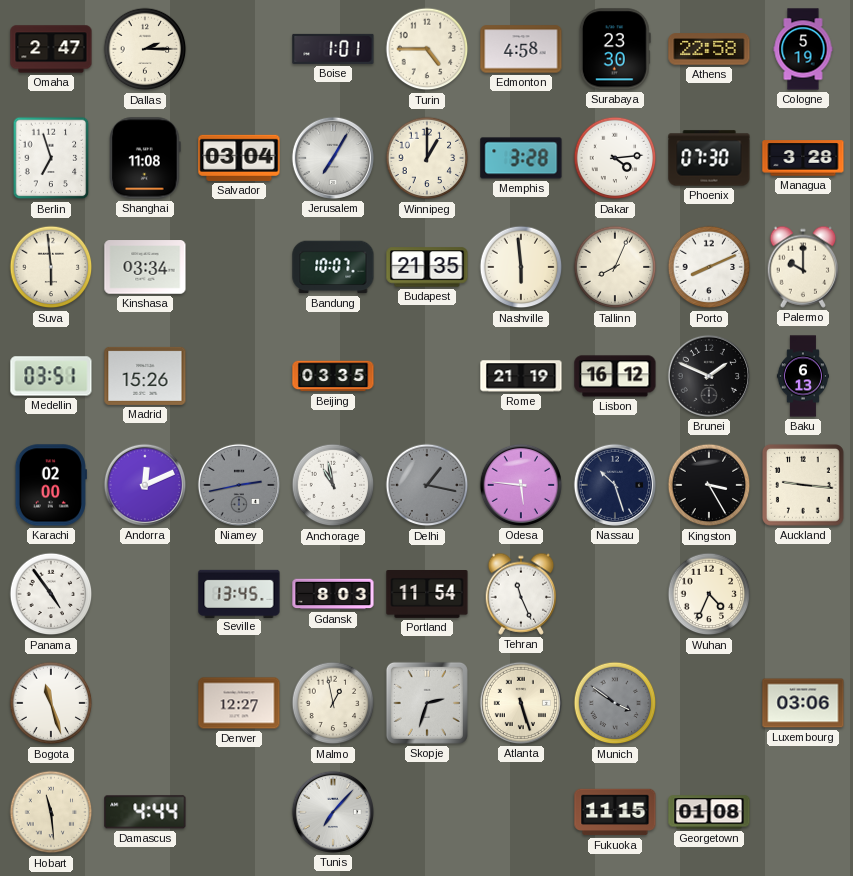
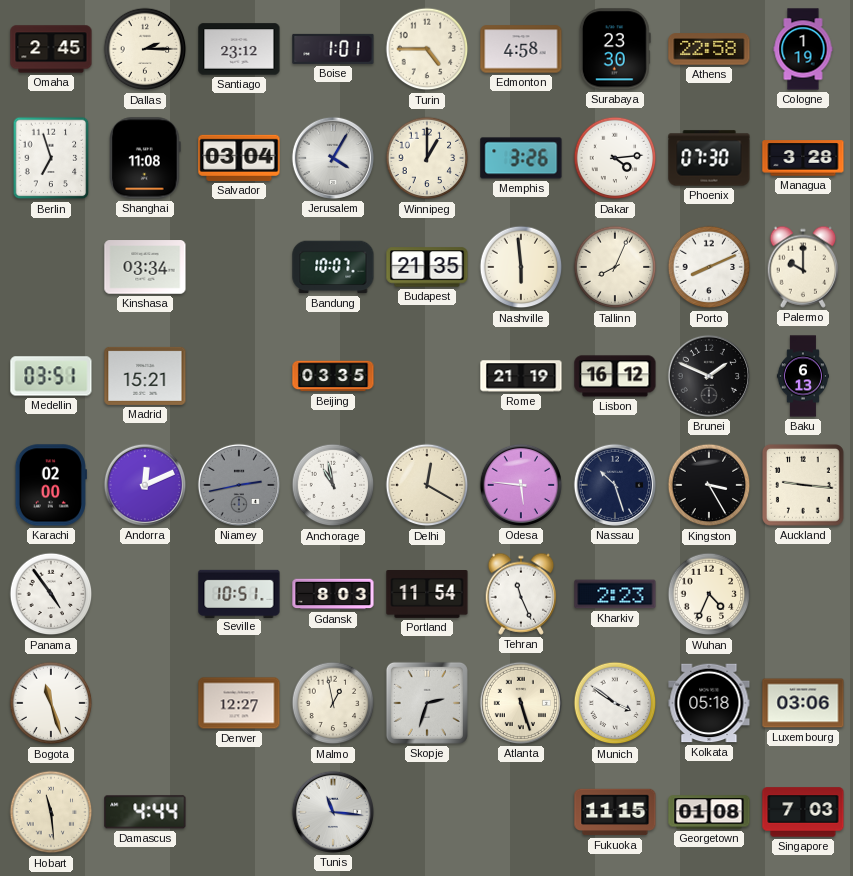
Omaha: 2:47 -> 2:45
Santiago: none -> 23:12
Cologne: 5:19 -> 1:19
Jerusalem: 7:05 -> 4:05
Memphis: 3:28 -> 3:26
Suva: 5:59 -> none
Madrid: 15:26 -> 15:21
Delhi: 1:17 -> 12:20
Delhi dial: grey -> cream
Seville: 13:45 -> 10:51
Kharkiv: none -> 2:23
Munich dial: grey -> white
Kolkata: none -> 05:18
Tunis: 7:07 -> 11:16
Singapore: none -> 7:03
